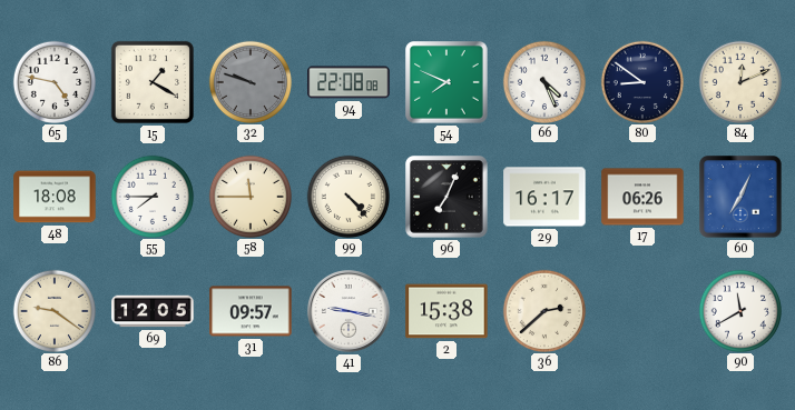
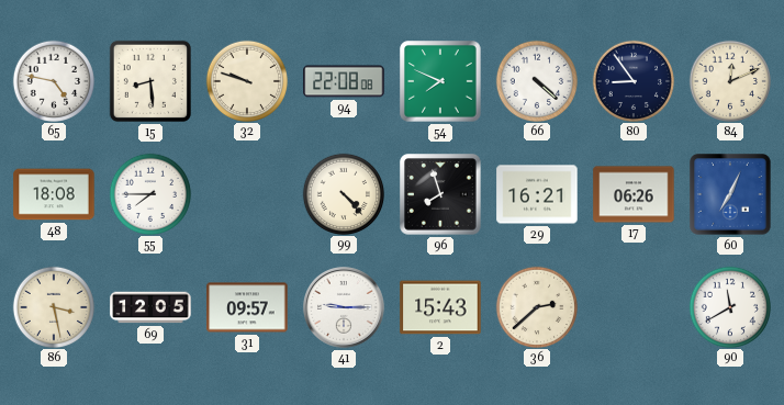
15: 1:20 -> 8:29
32 dial: grey -> cream
66: 4:26 -> 4:22
80: 8:51 -> 8:54
58: 11:45 -> none
96: 7:04 -> 7:57
29: 16:17 -> 16:21
86: 9:21 -> 3:28
41: 9:17 -> 9:15
2: 15:38 -> 15:43
